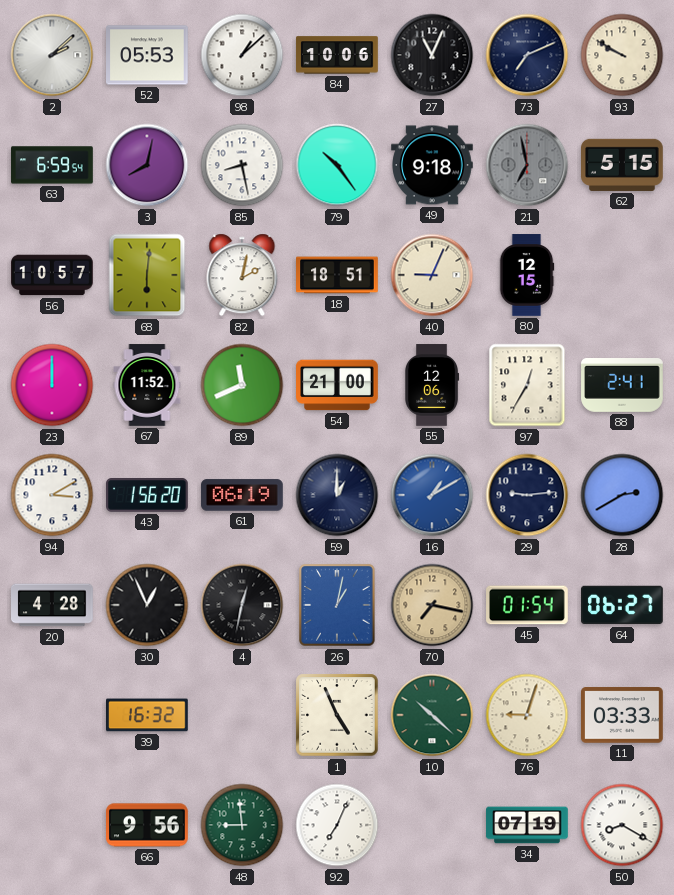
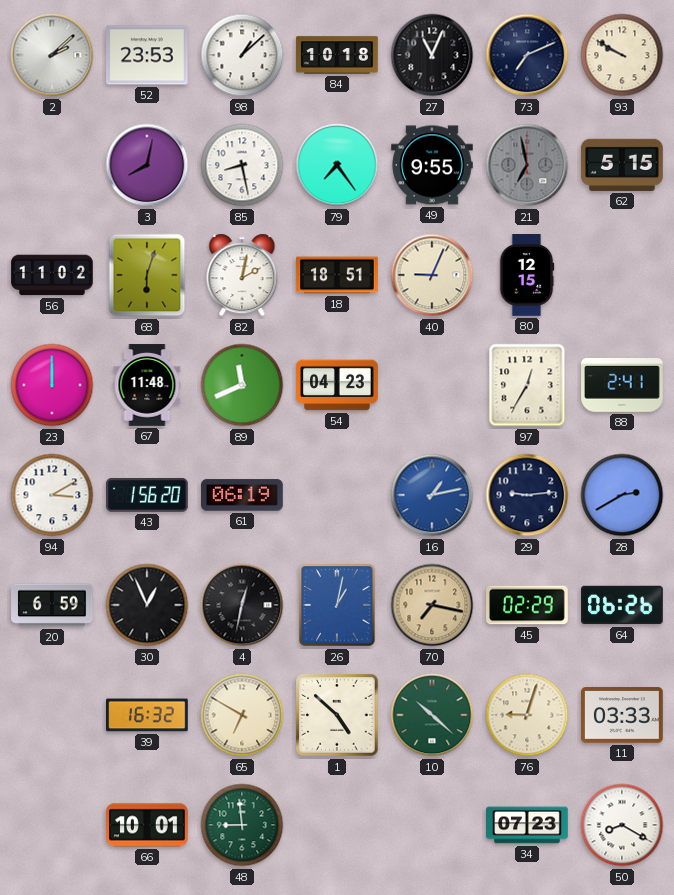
52: 05:53 -> 23:53
84: 10:06 -> 10:18
63: 6:59 -> none
79: 10:24 -> 7:24
49: 9:18 -> 9:55
56: 10:57 -> 11:02
68: 6:01 -> 6:03
67: 11:52 -> 11:48
54: 21:00 -> 04:23
55: 12:06 -> none
59: 1:00 -> none
16: 1:10 -> 1:13
20: 4:28 -> 6:59
45: 01:54 -> 02:29
64: 06:27 -> 06:26
65: none -> 6:50
1: 4:56 -> 4:52
66: 9:56 -> 10:01
92: 7:04 -> none
34: 07:19 -> 07:23
